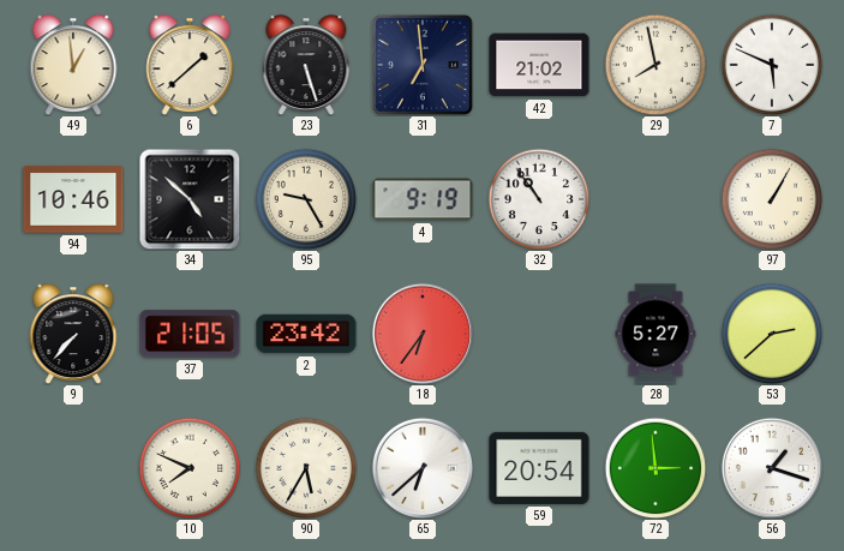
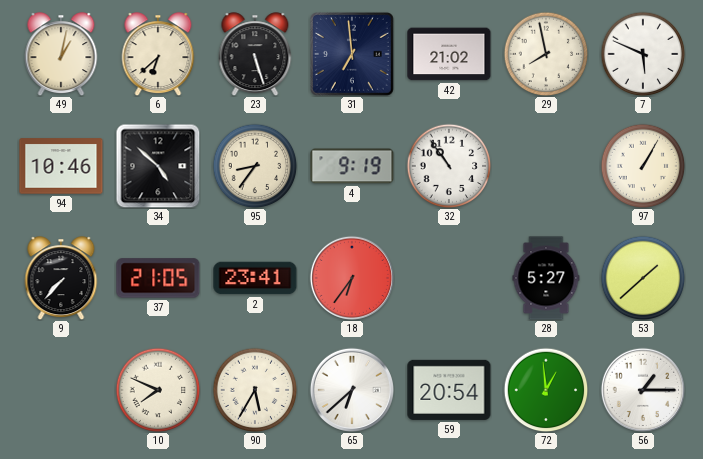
49: 12:59 -> 1:02
6: 1:38 -> 6:38
95: 9:25 -> 8:36
2: 23:42 -> 23:41
53: 2:38 -> 1:38
72: 2:59 -> 12:59
56: 1:18 -> 1:15
